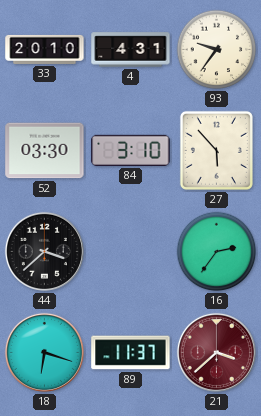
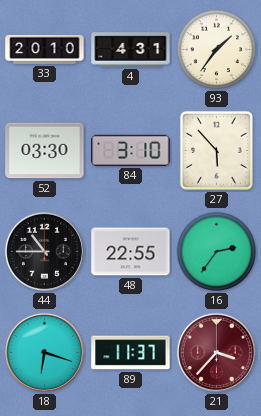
93: 9:36 -> 1:36
44: 3:38 -> 10:45
48: none -> 22:55
21: 3:38 -> 3:37
